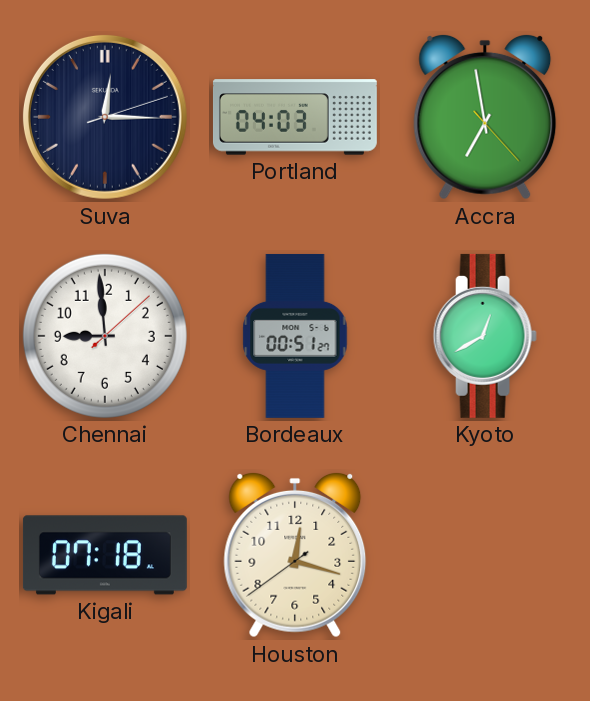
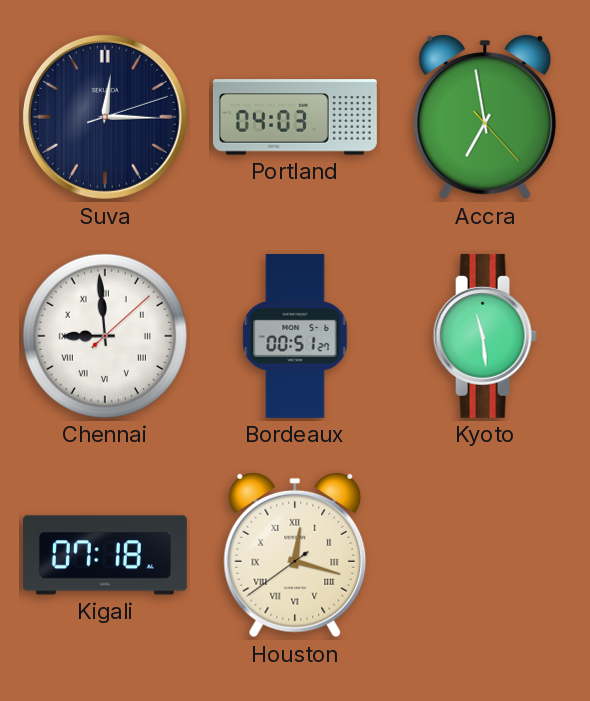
Chennai numerals: Arabic -> Roman
Kyoto: 12:40 -> 11:29
Houston numerals: Arabic -> Roman
